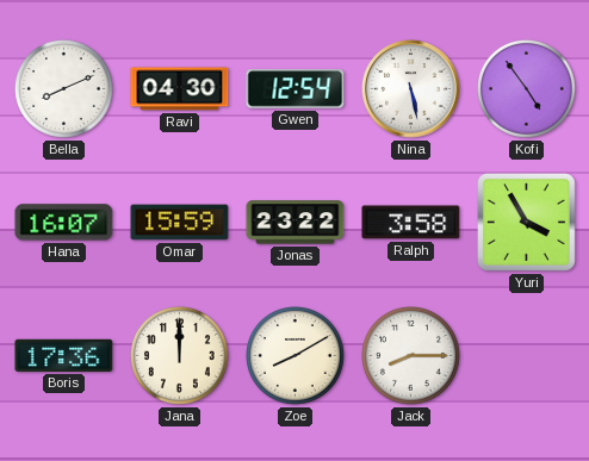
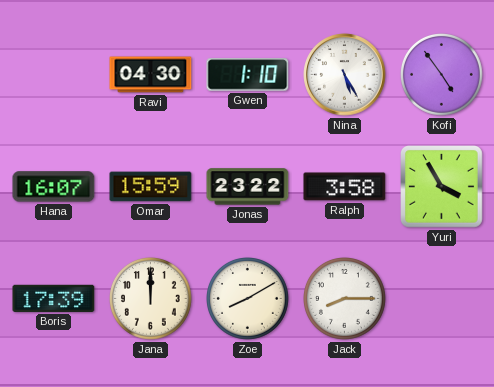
Bella: 8:11 -> none
Gwen: 12:54 -> 1:10
Nina: 5:28 -> 5:25
Boris: 17:36 -> 17:39
